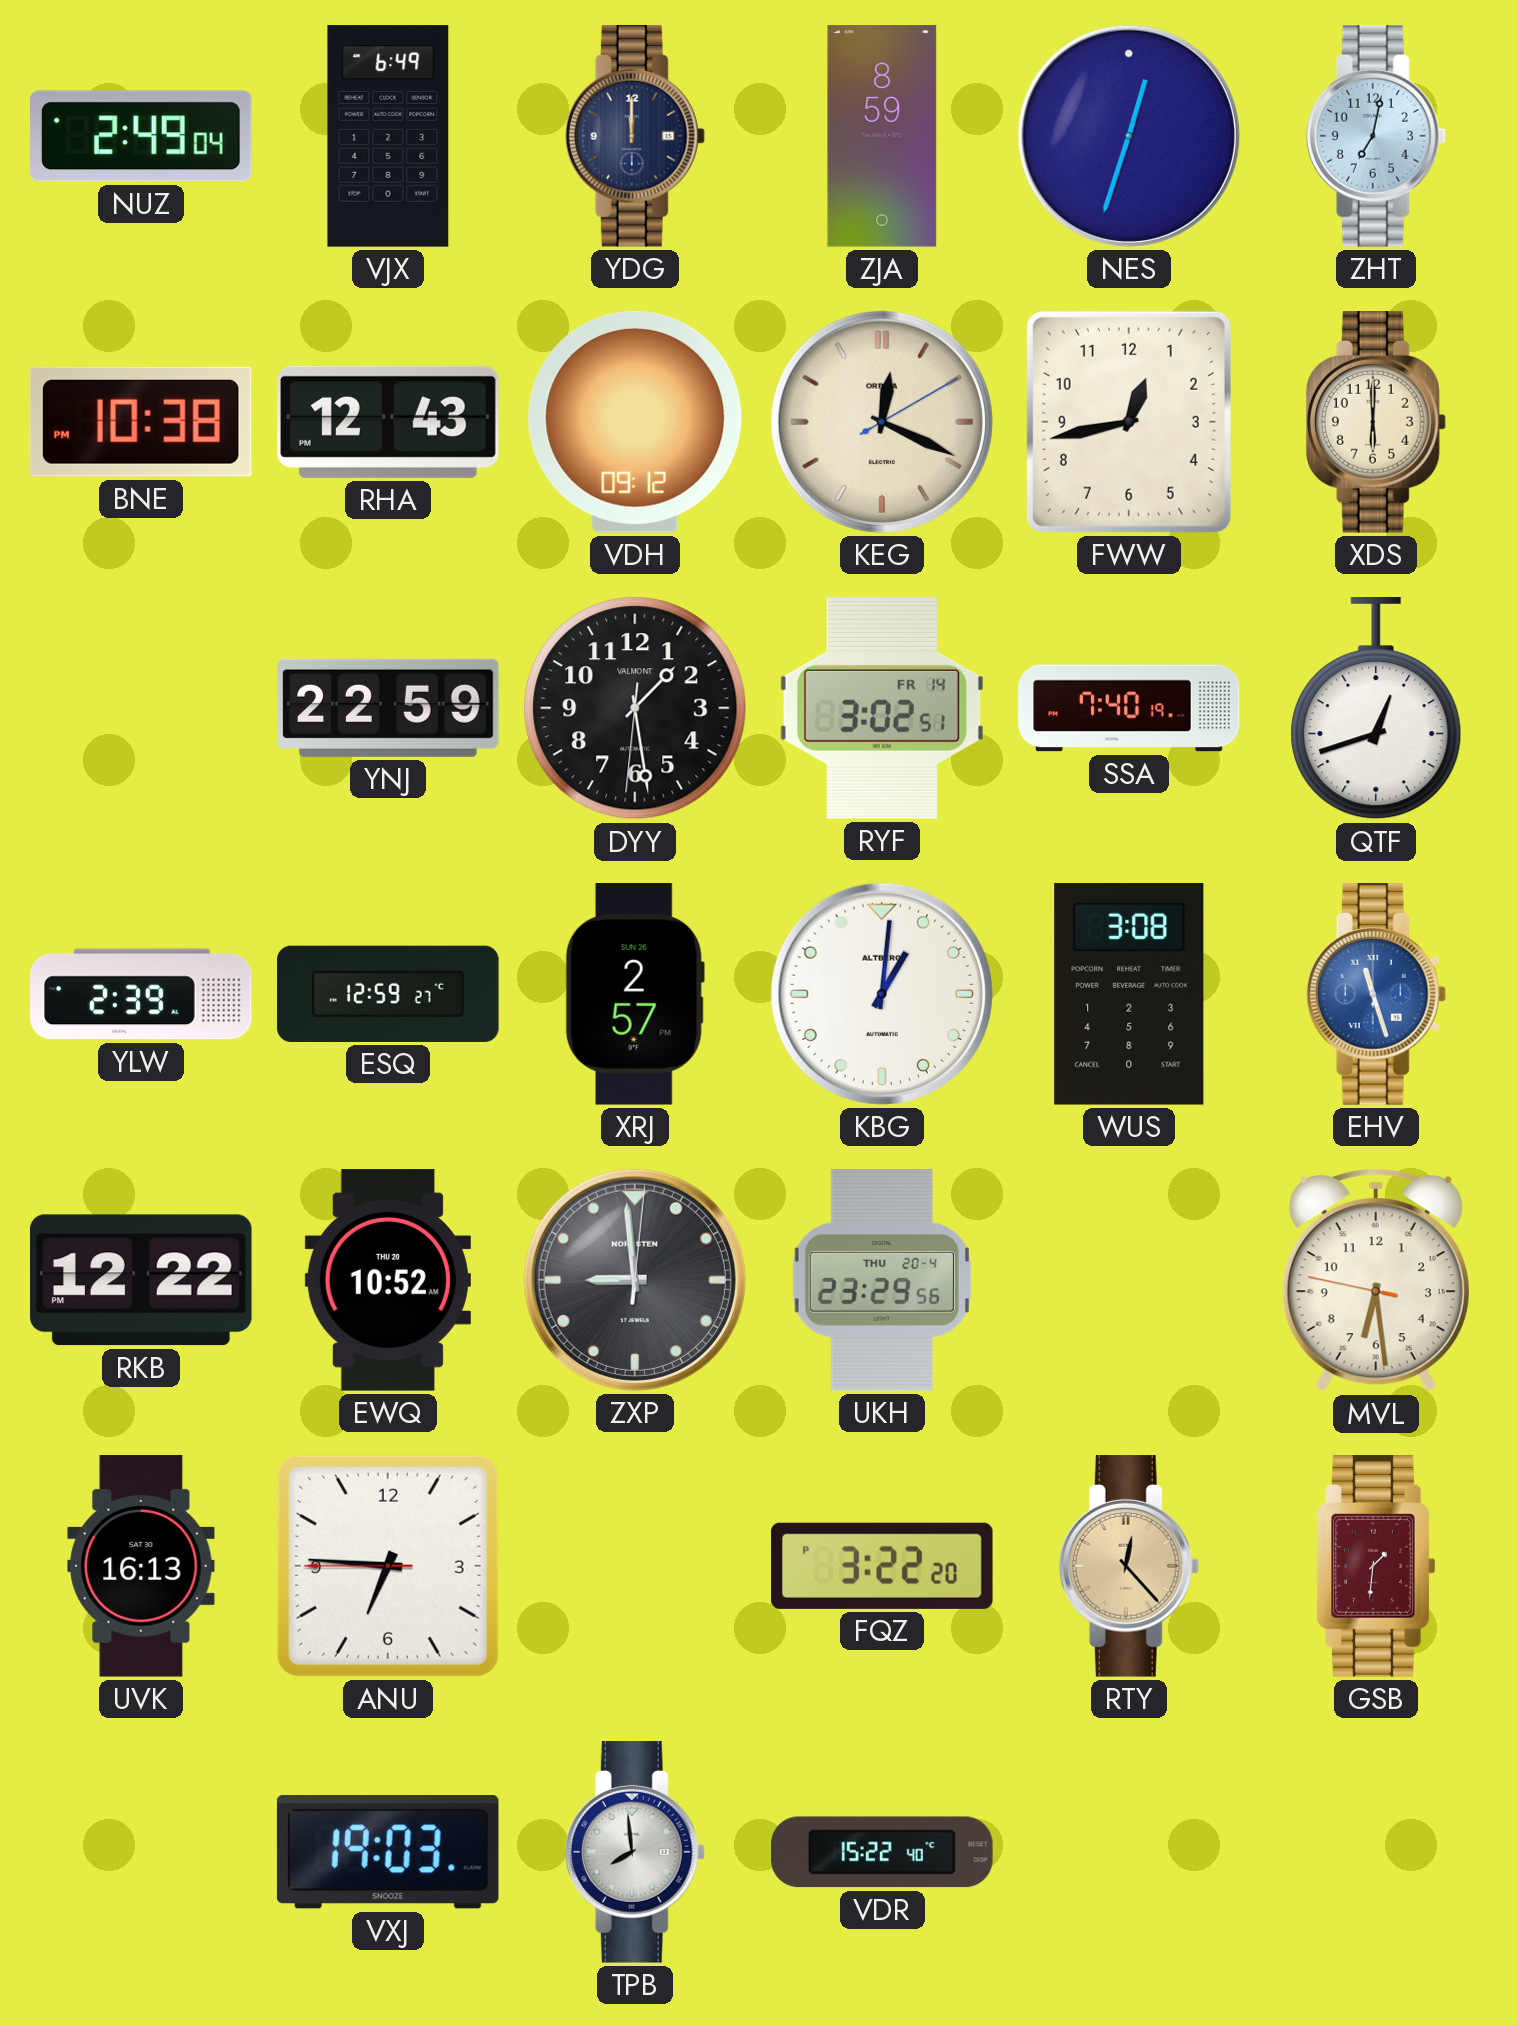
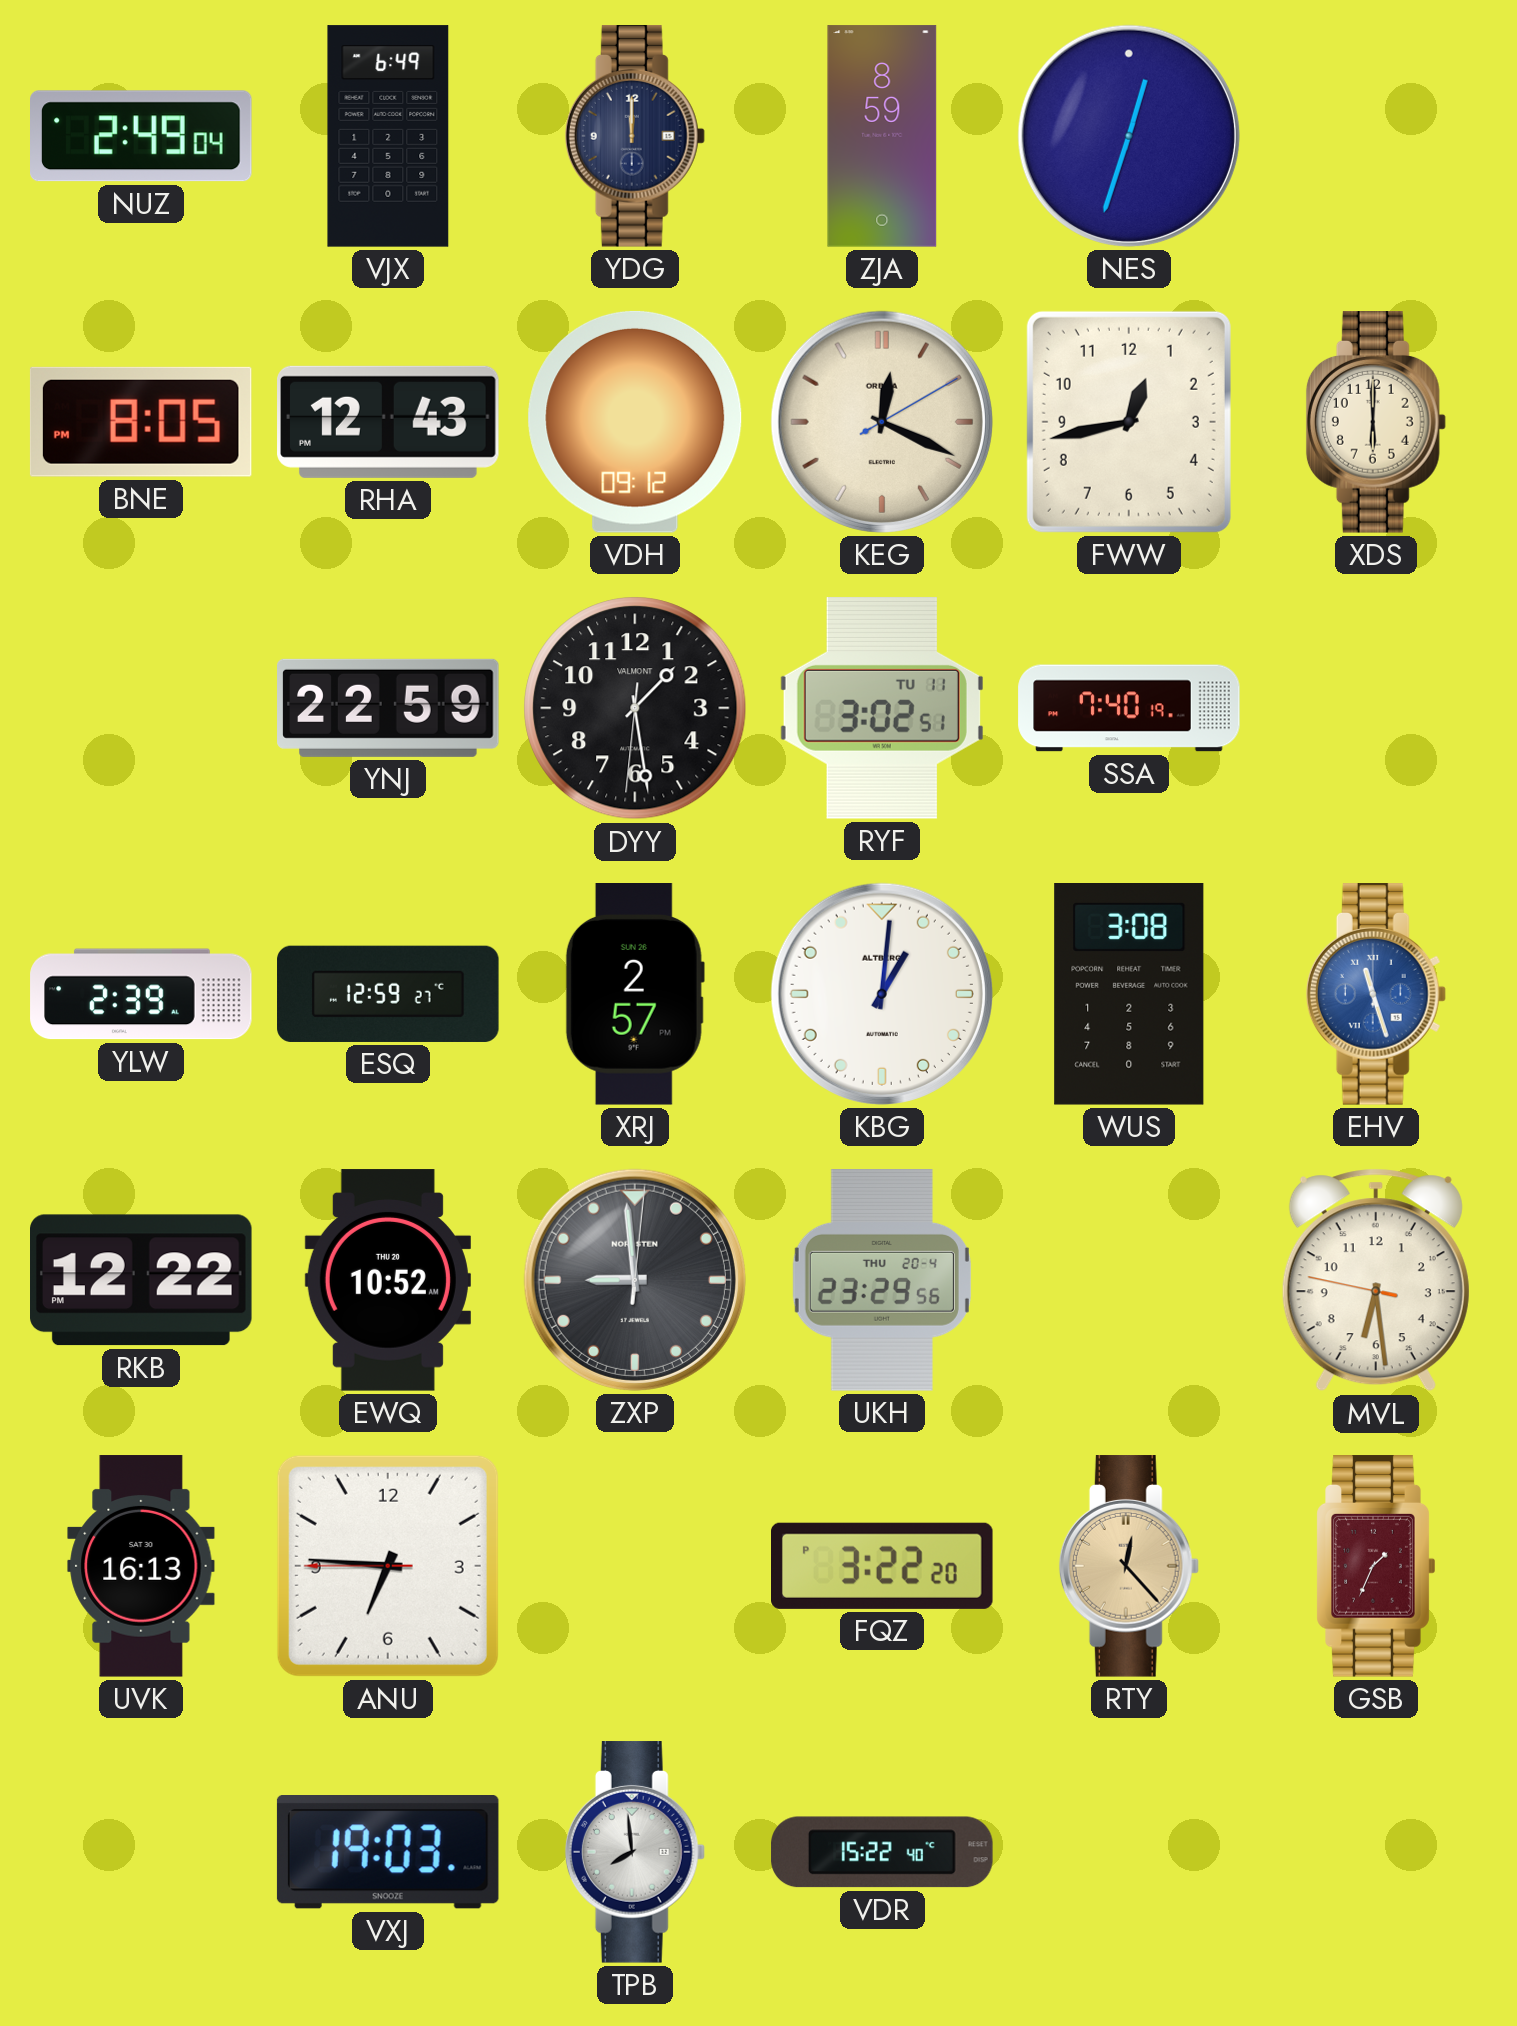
ZHT: 7:02 -> none
BNE: 10:38 -> 8:05
RYF date: FR 14 -> TU 11
QTF: 12:42 -> none
GSB: 1:31 -> 1:34
